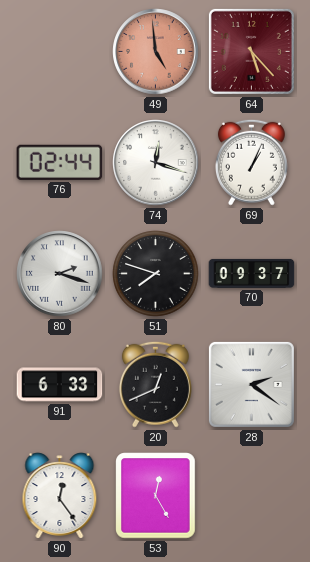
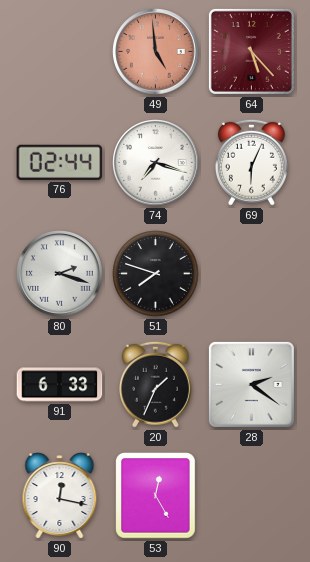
74: 12:18 -> 7:18
69: 1:04 -> 6:04
70: 09:37 -> none
20: 12:41 -> 1:34
90: 12:24 -> 12:17
